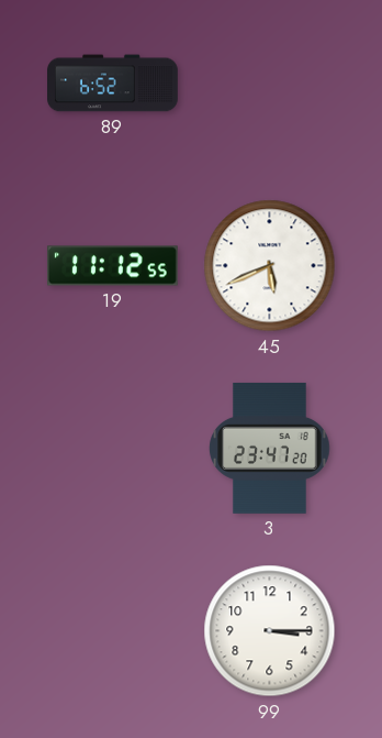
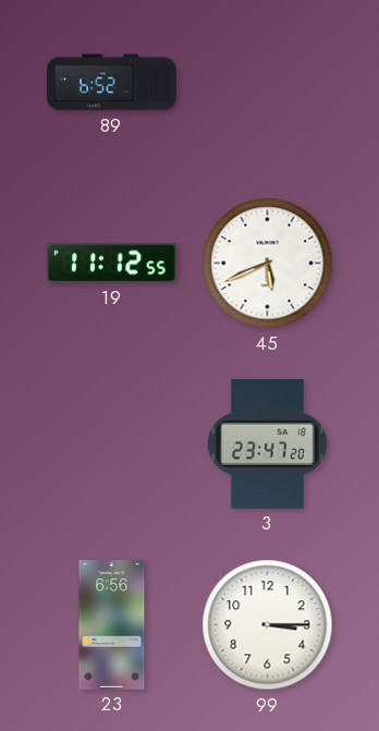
23: none -> 6:56
